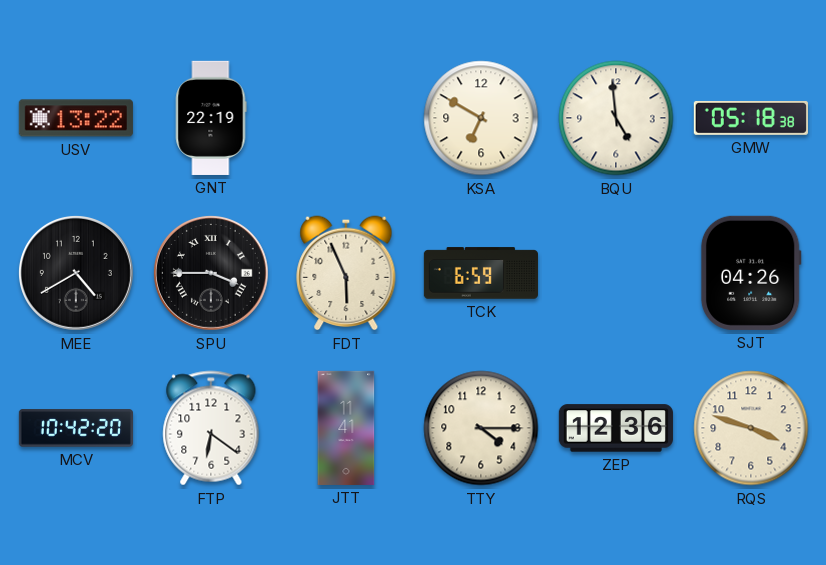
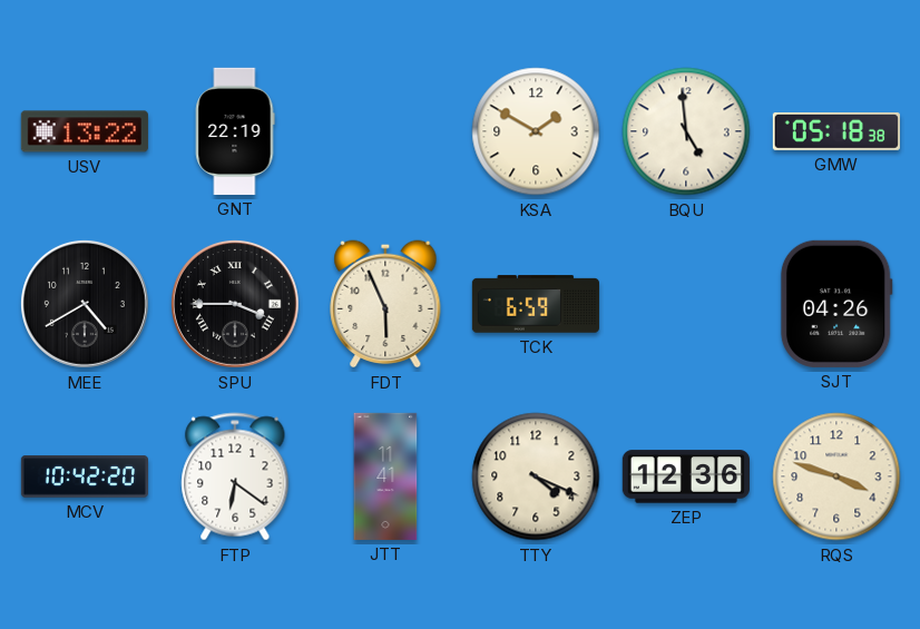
KSA: 6:50 -> 1:50
TTY: 4:15 -> 4:19
